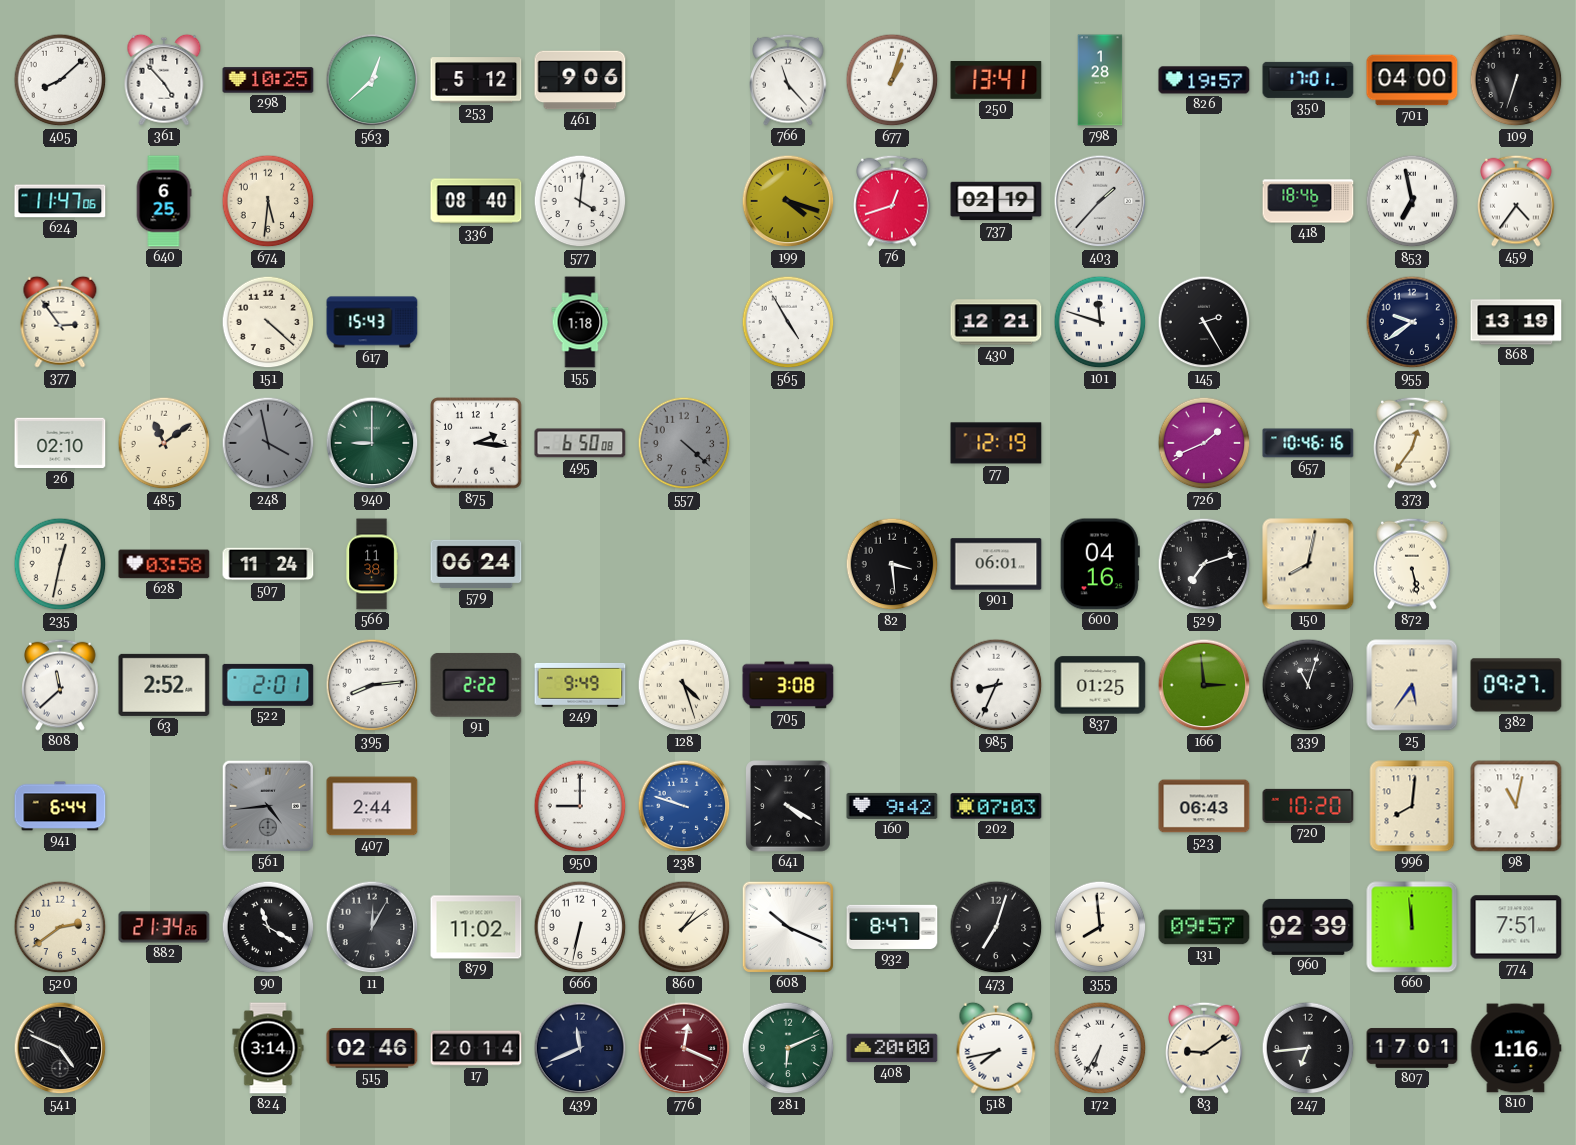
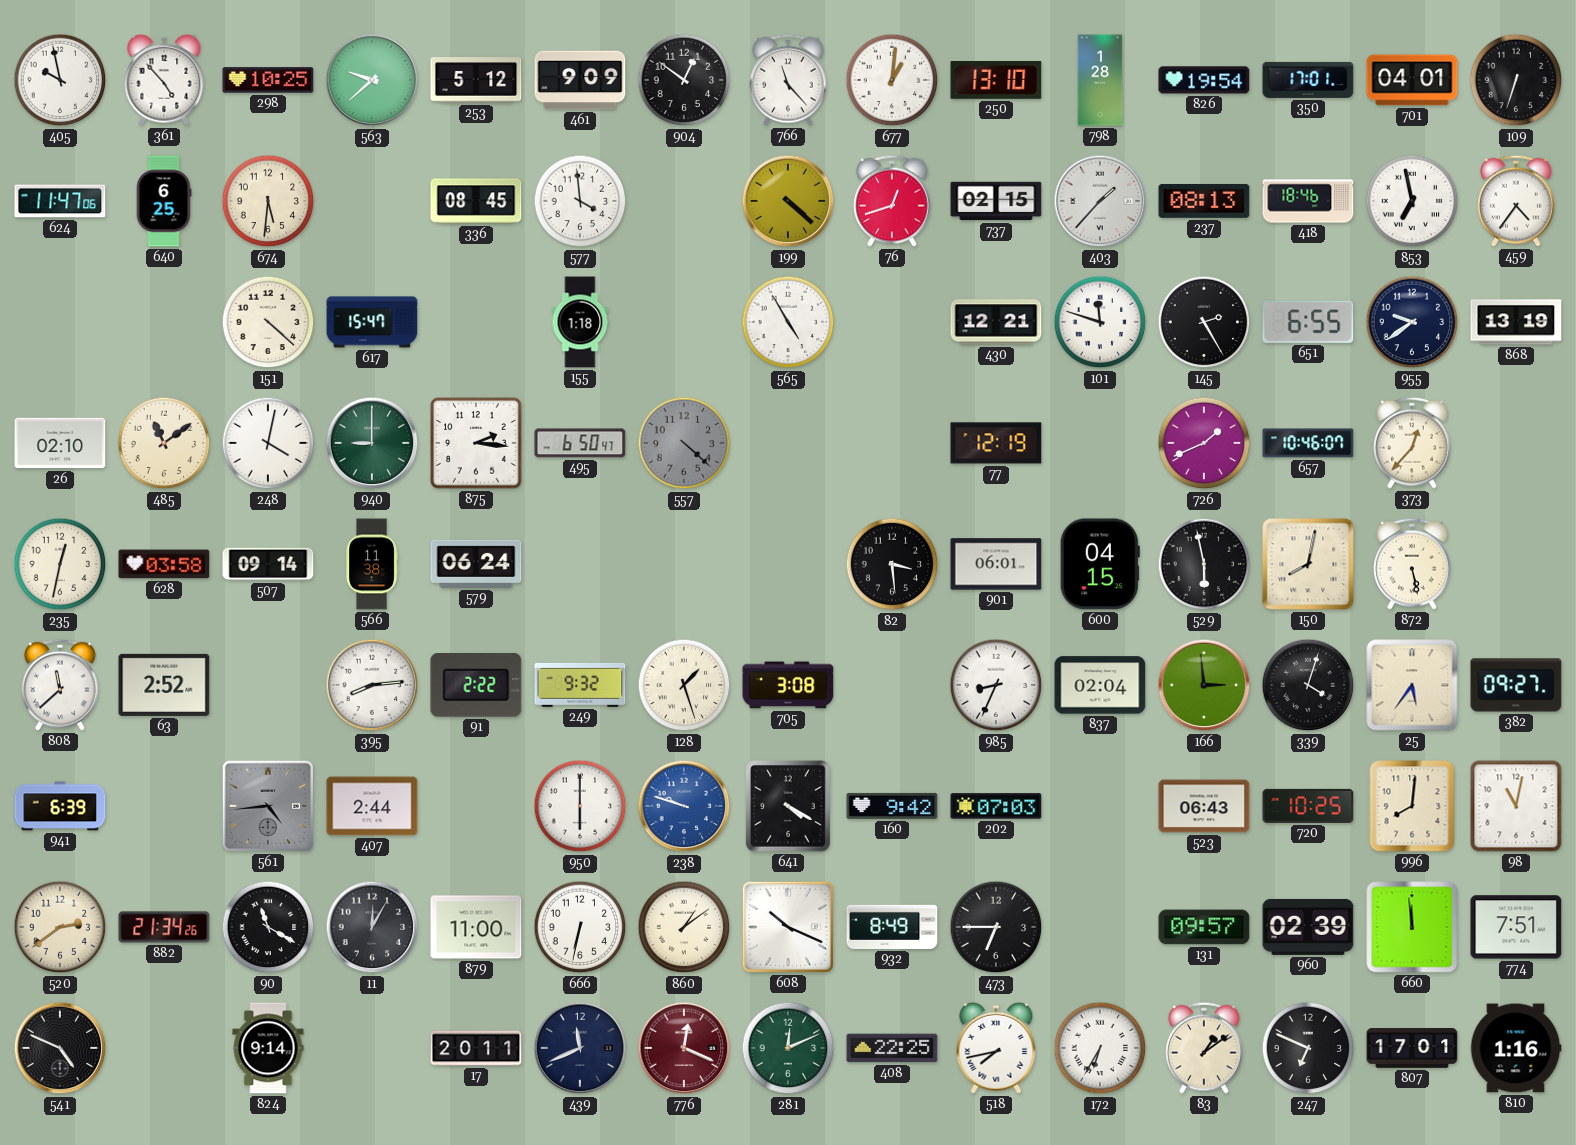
405: 8:08 -> 9:58
563: 12:38 -> 9:38
461: 9:06 -> 9:09
904: none -> 12:51
677: 1:03 -> 1:01
250: 13:41 -> 13:10
826: 19:57 -> 19:54
701: 04:00 -> 04:01
336: 08:40 -> 08:45
577: 4:01 -> 3:59
199: 4:18 -> 4:22
737: 02:19 -> 02:15
237: none -> 08:13
377: 2:54 -> none
617: 15:43 -> 15:47
651: none -> 6:55
248: 3:58 -> 4:02
248 dial: grey -> white
495: 6:50:08 -> 6:50:47
657: 10:46:16 -> 10:46:07
373: 12:36 -> 12:37
507: 11:24 -> 09:14
600: 04:16 -> 04:15
529: 7:12 -> 5:58
522: 2:01 -> none
249: 9:49 -> 9:32
128: 4:27 -> 1:27
837: 01:25 -> 02:04
339: 11:03 -> 4:03
941: 6:44 -> 6:39
950: 9:00 -> 6:00
720: 10:20 -> 10:25
879: 11:02 -> 11:00
932: 8:47 -> 8:49
473: 7:03 -> 6:45
355: 7:59 -> none
824: 3:14 -> 9:14
515: 02:46 -> none
17: 20:14 -> 20:11
281: 6:11 -> 12:11
408: 20:00 -> 22:25
83: 9:09 -> 1:09
247: 6:44 -> 6:49
